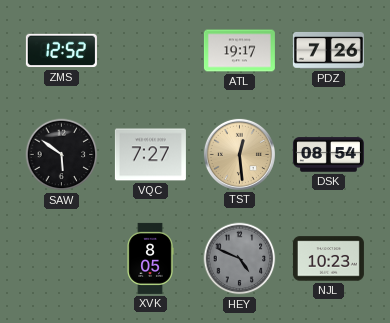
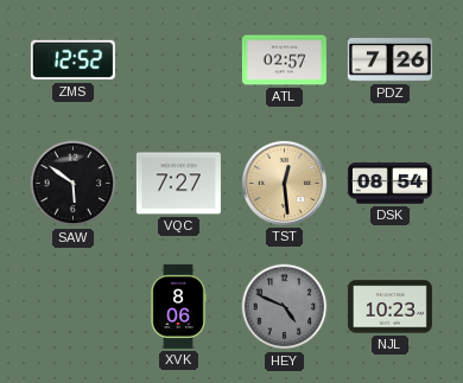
ATL: 19:17 -> 02:57
XVK: 8:05 -> 8:06
